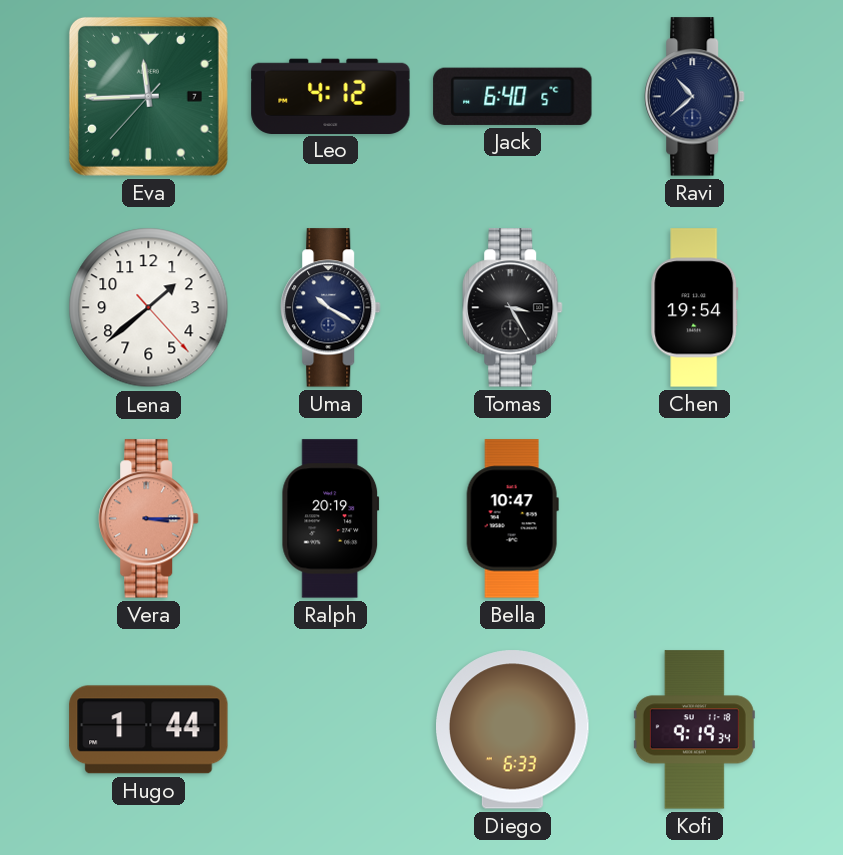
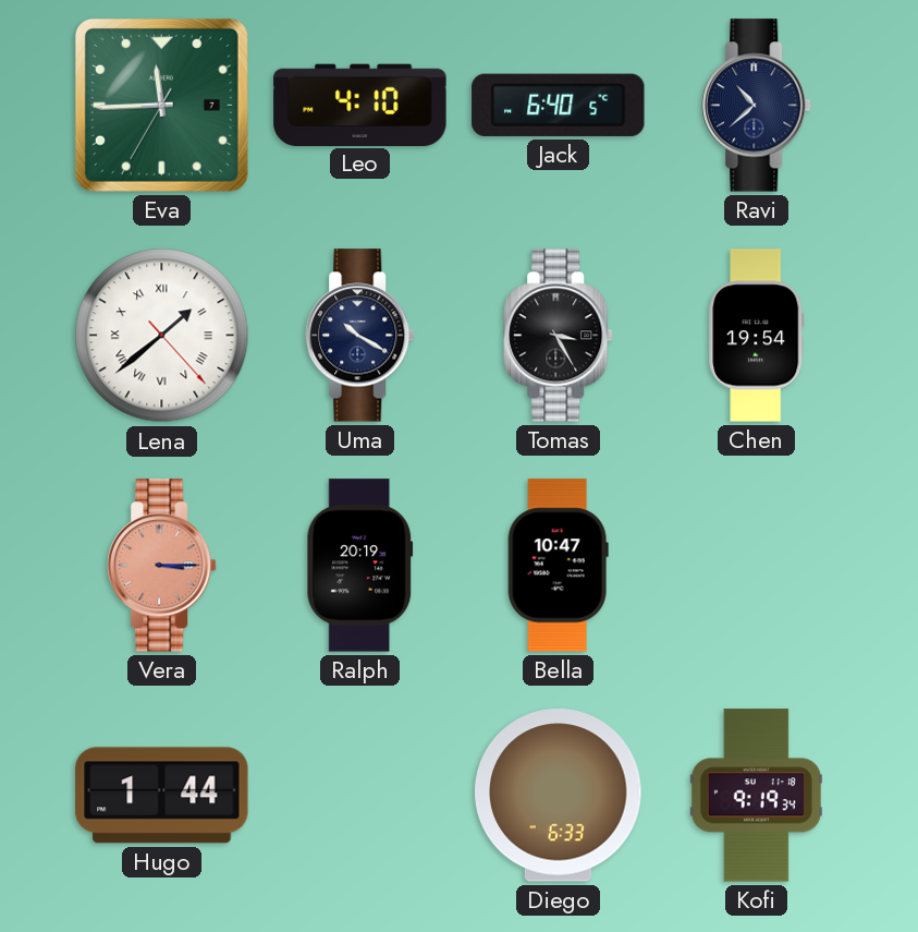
Eva: 11:44:37 -> 11:44:35
Leo: 4:12 -> 4:10
Lena numerals: Arabic -> Roman
